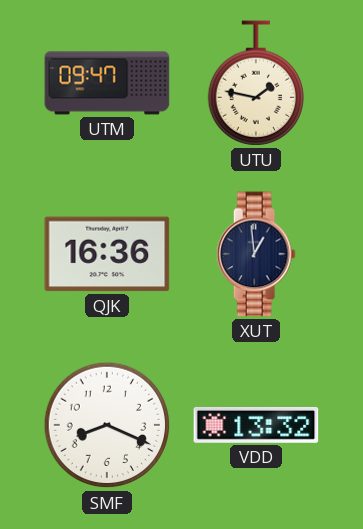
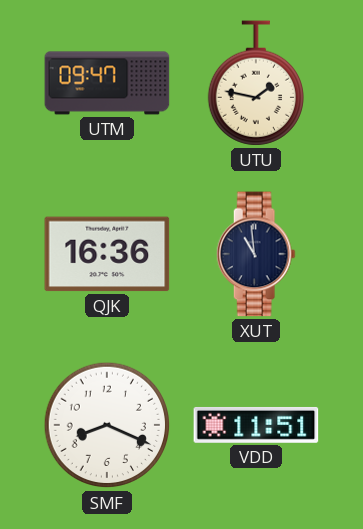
XUT: 12:59 -> 10:59
VDD: 13:32 -> 11:51
